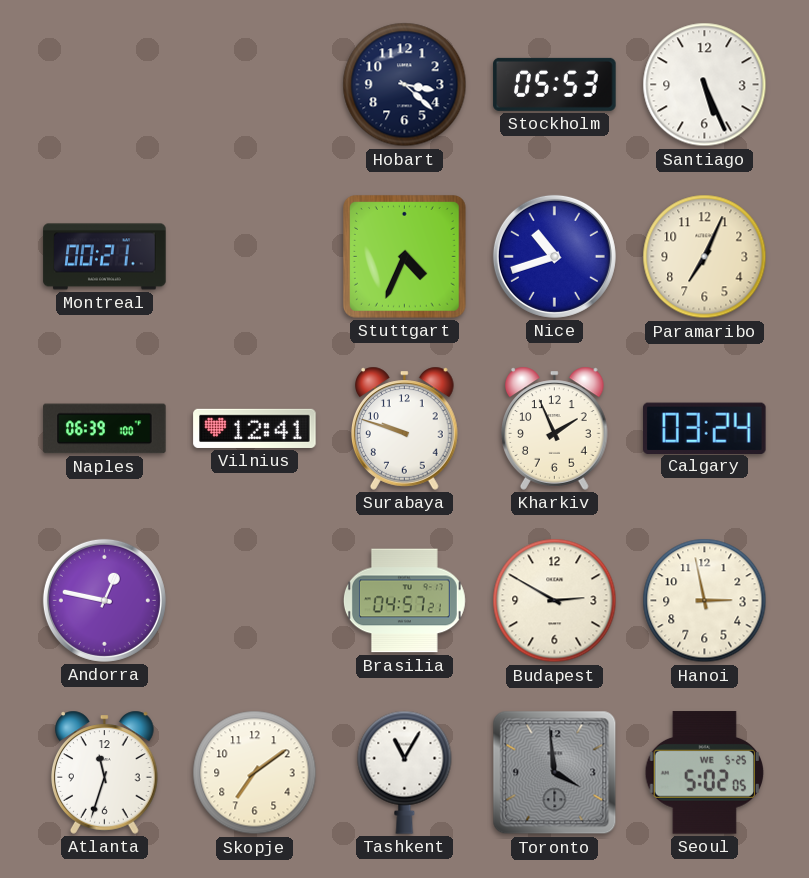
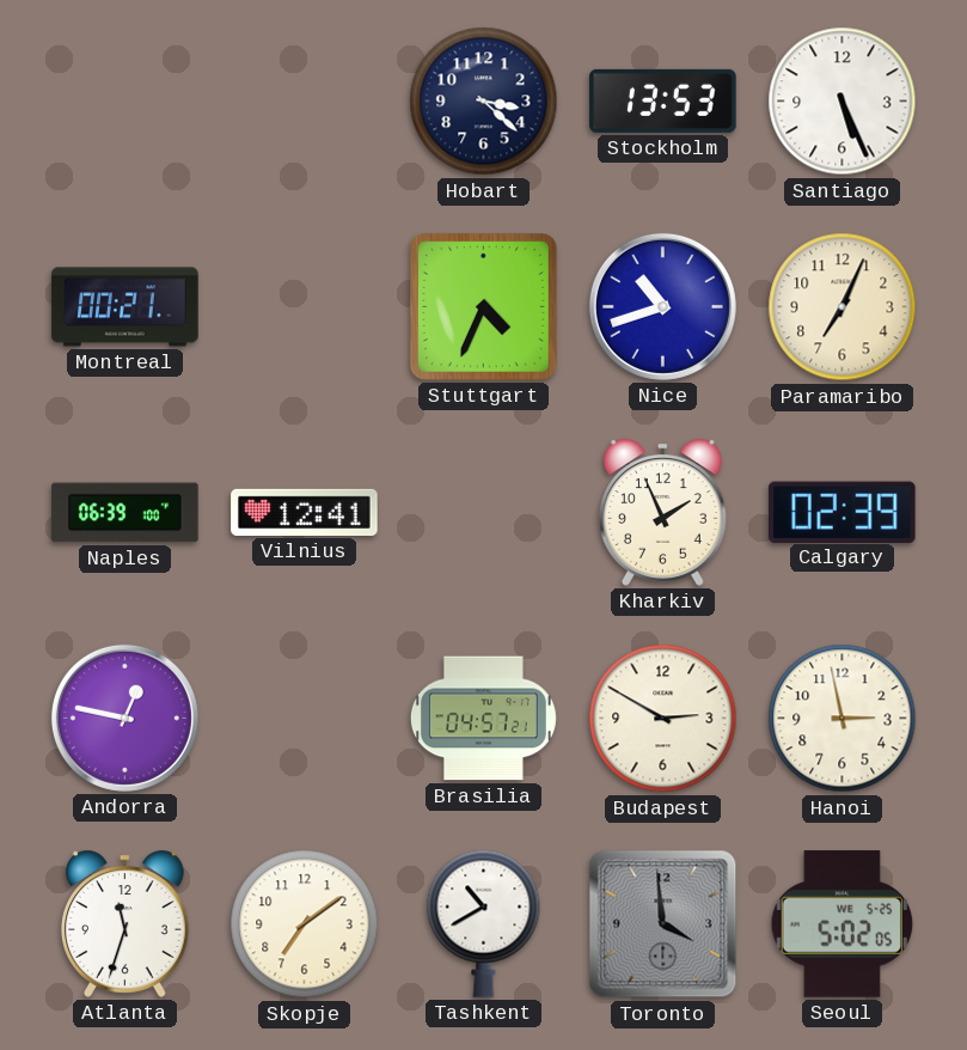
Stockholm: 05:53 -> 13:53
Surabaya: 9:48 -> none
Calgary: 03:24 -> 02:39
Tashkent: 11:05 -> 10:40
